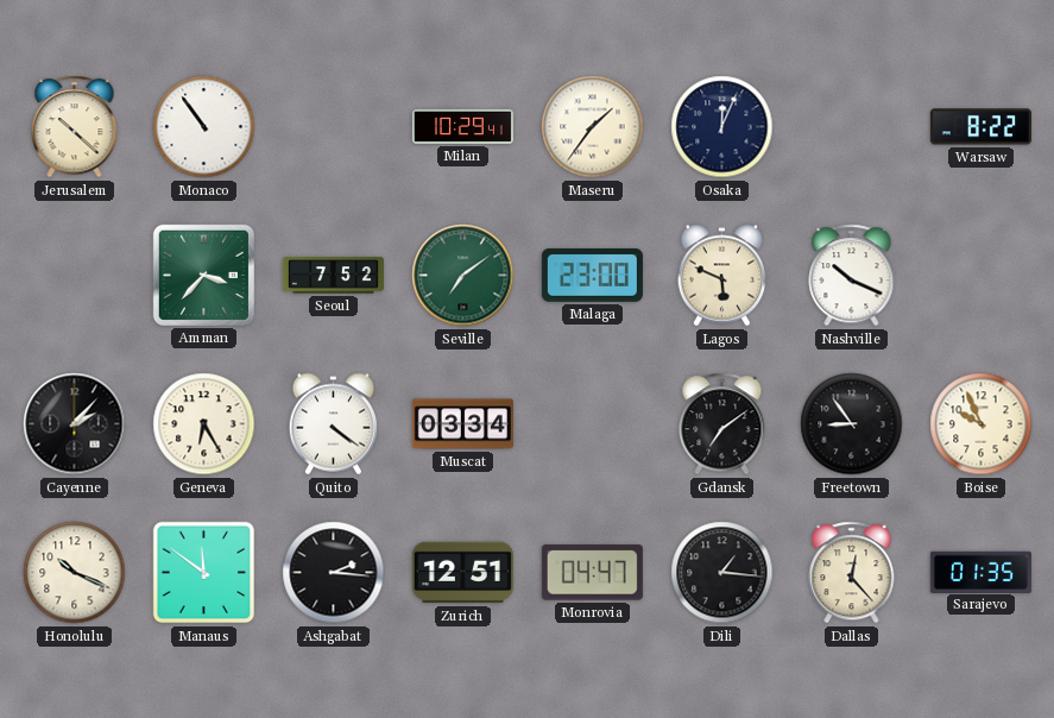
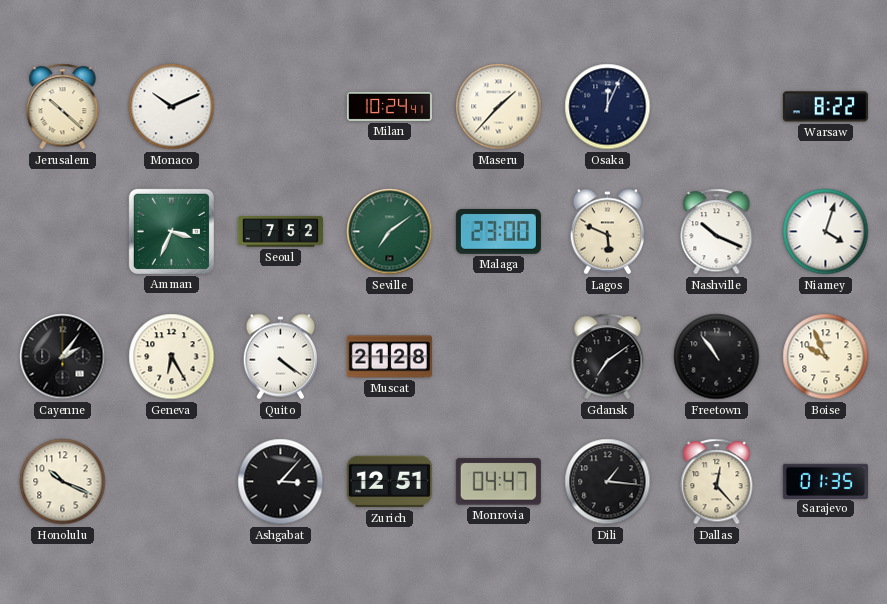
Monaco: 10:54 -> 10:11
Milan: 10:29 -> 10:24
Maseru: 1:36 -> 1:37
Amman: 3:37 -> 3:34
Niamey: none -> 4:03
Cayenne: 2:07 -> 2:06
Muscat: 03:34 -> 21:28
Freetown: 8:54 -> 10:54
Manaus: 11:51 -> none
Ashgabat: 2:16 -> 3:07
